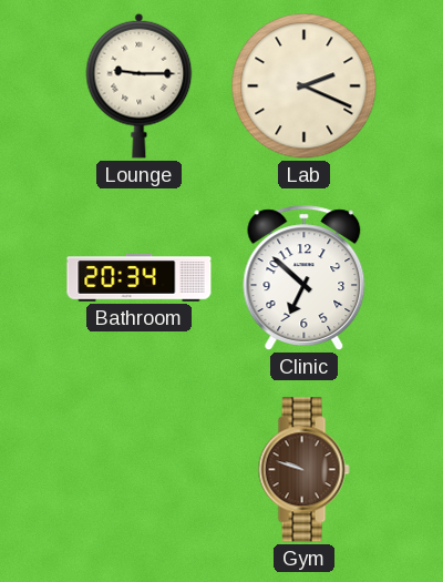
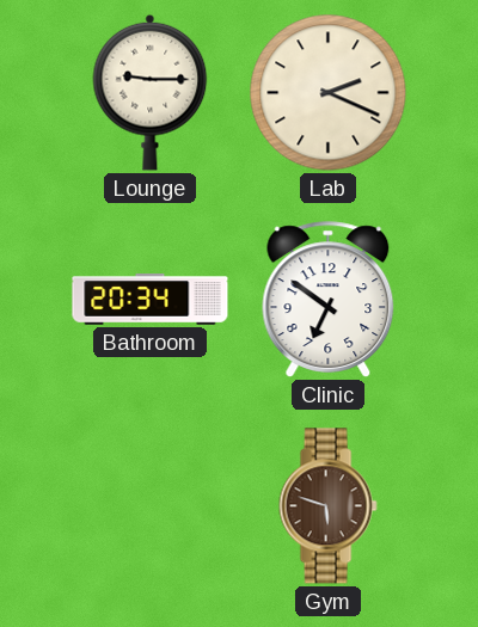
Clinic: 6:52 -> 6:51
Gym: 9:48 -> 5:48
